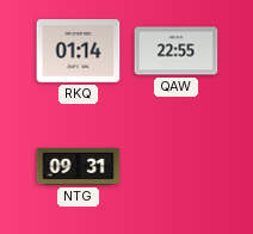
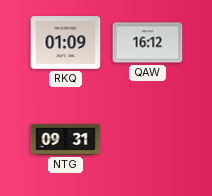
RKQ: 01:14 -> 01:09
QAW: 22:55 -> 16:12
